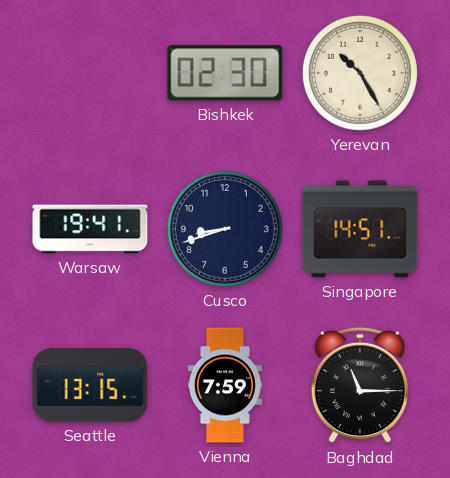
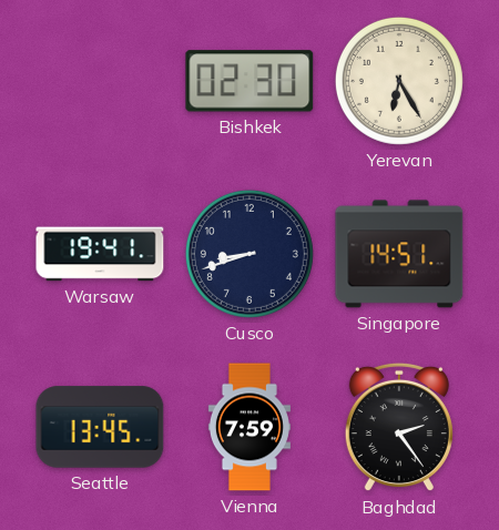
Yerevan: 10:25 -> 6:25
Seattle: 13:15 -> 13:45
Baghdad: 11:15 -> 2:24
